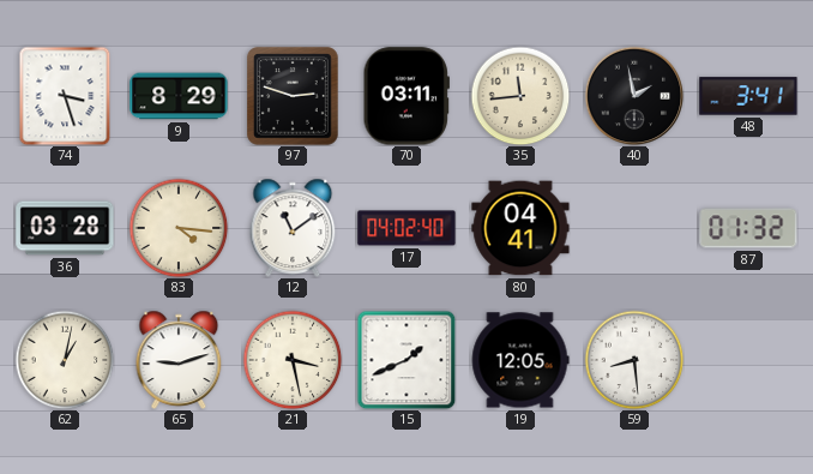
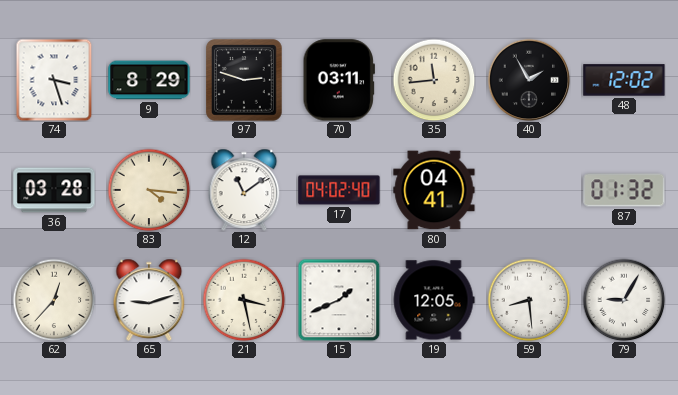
40: 1:58 -> 1:55
48: 3:41 -> 12:02
62: 1:02 -> 12:37
79: none -> 9:05
